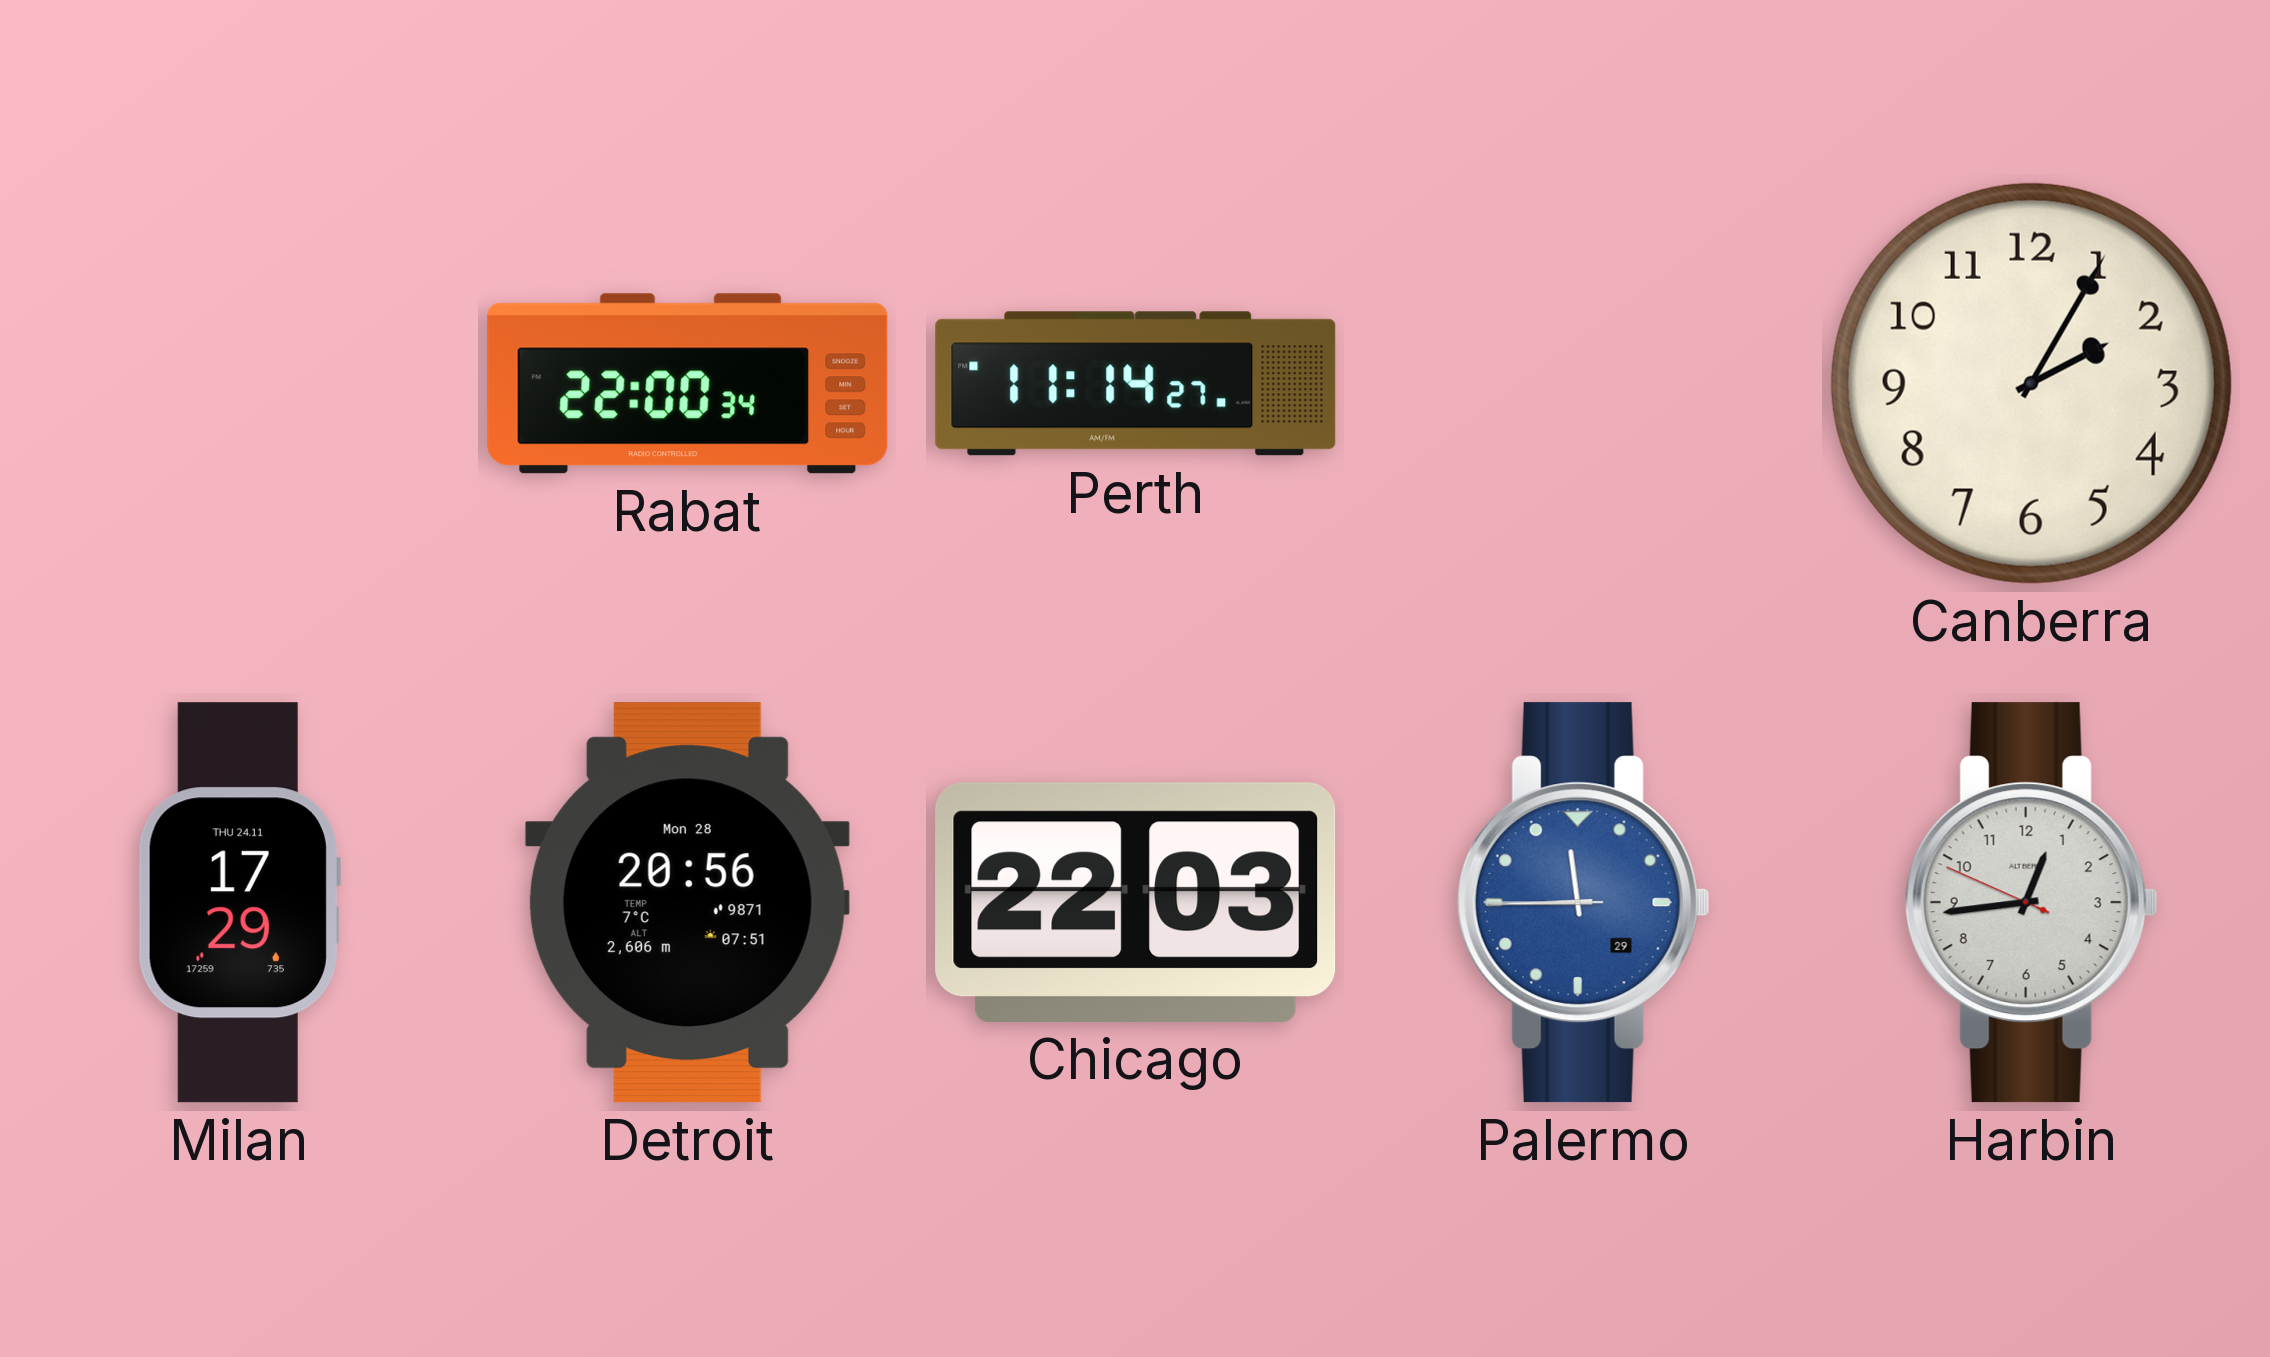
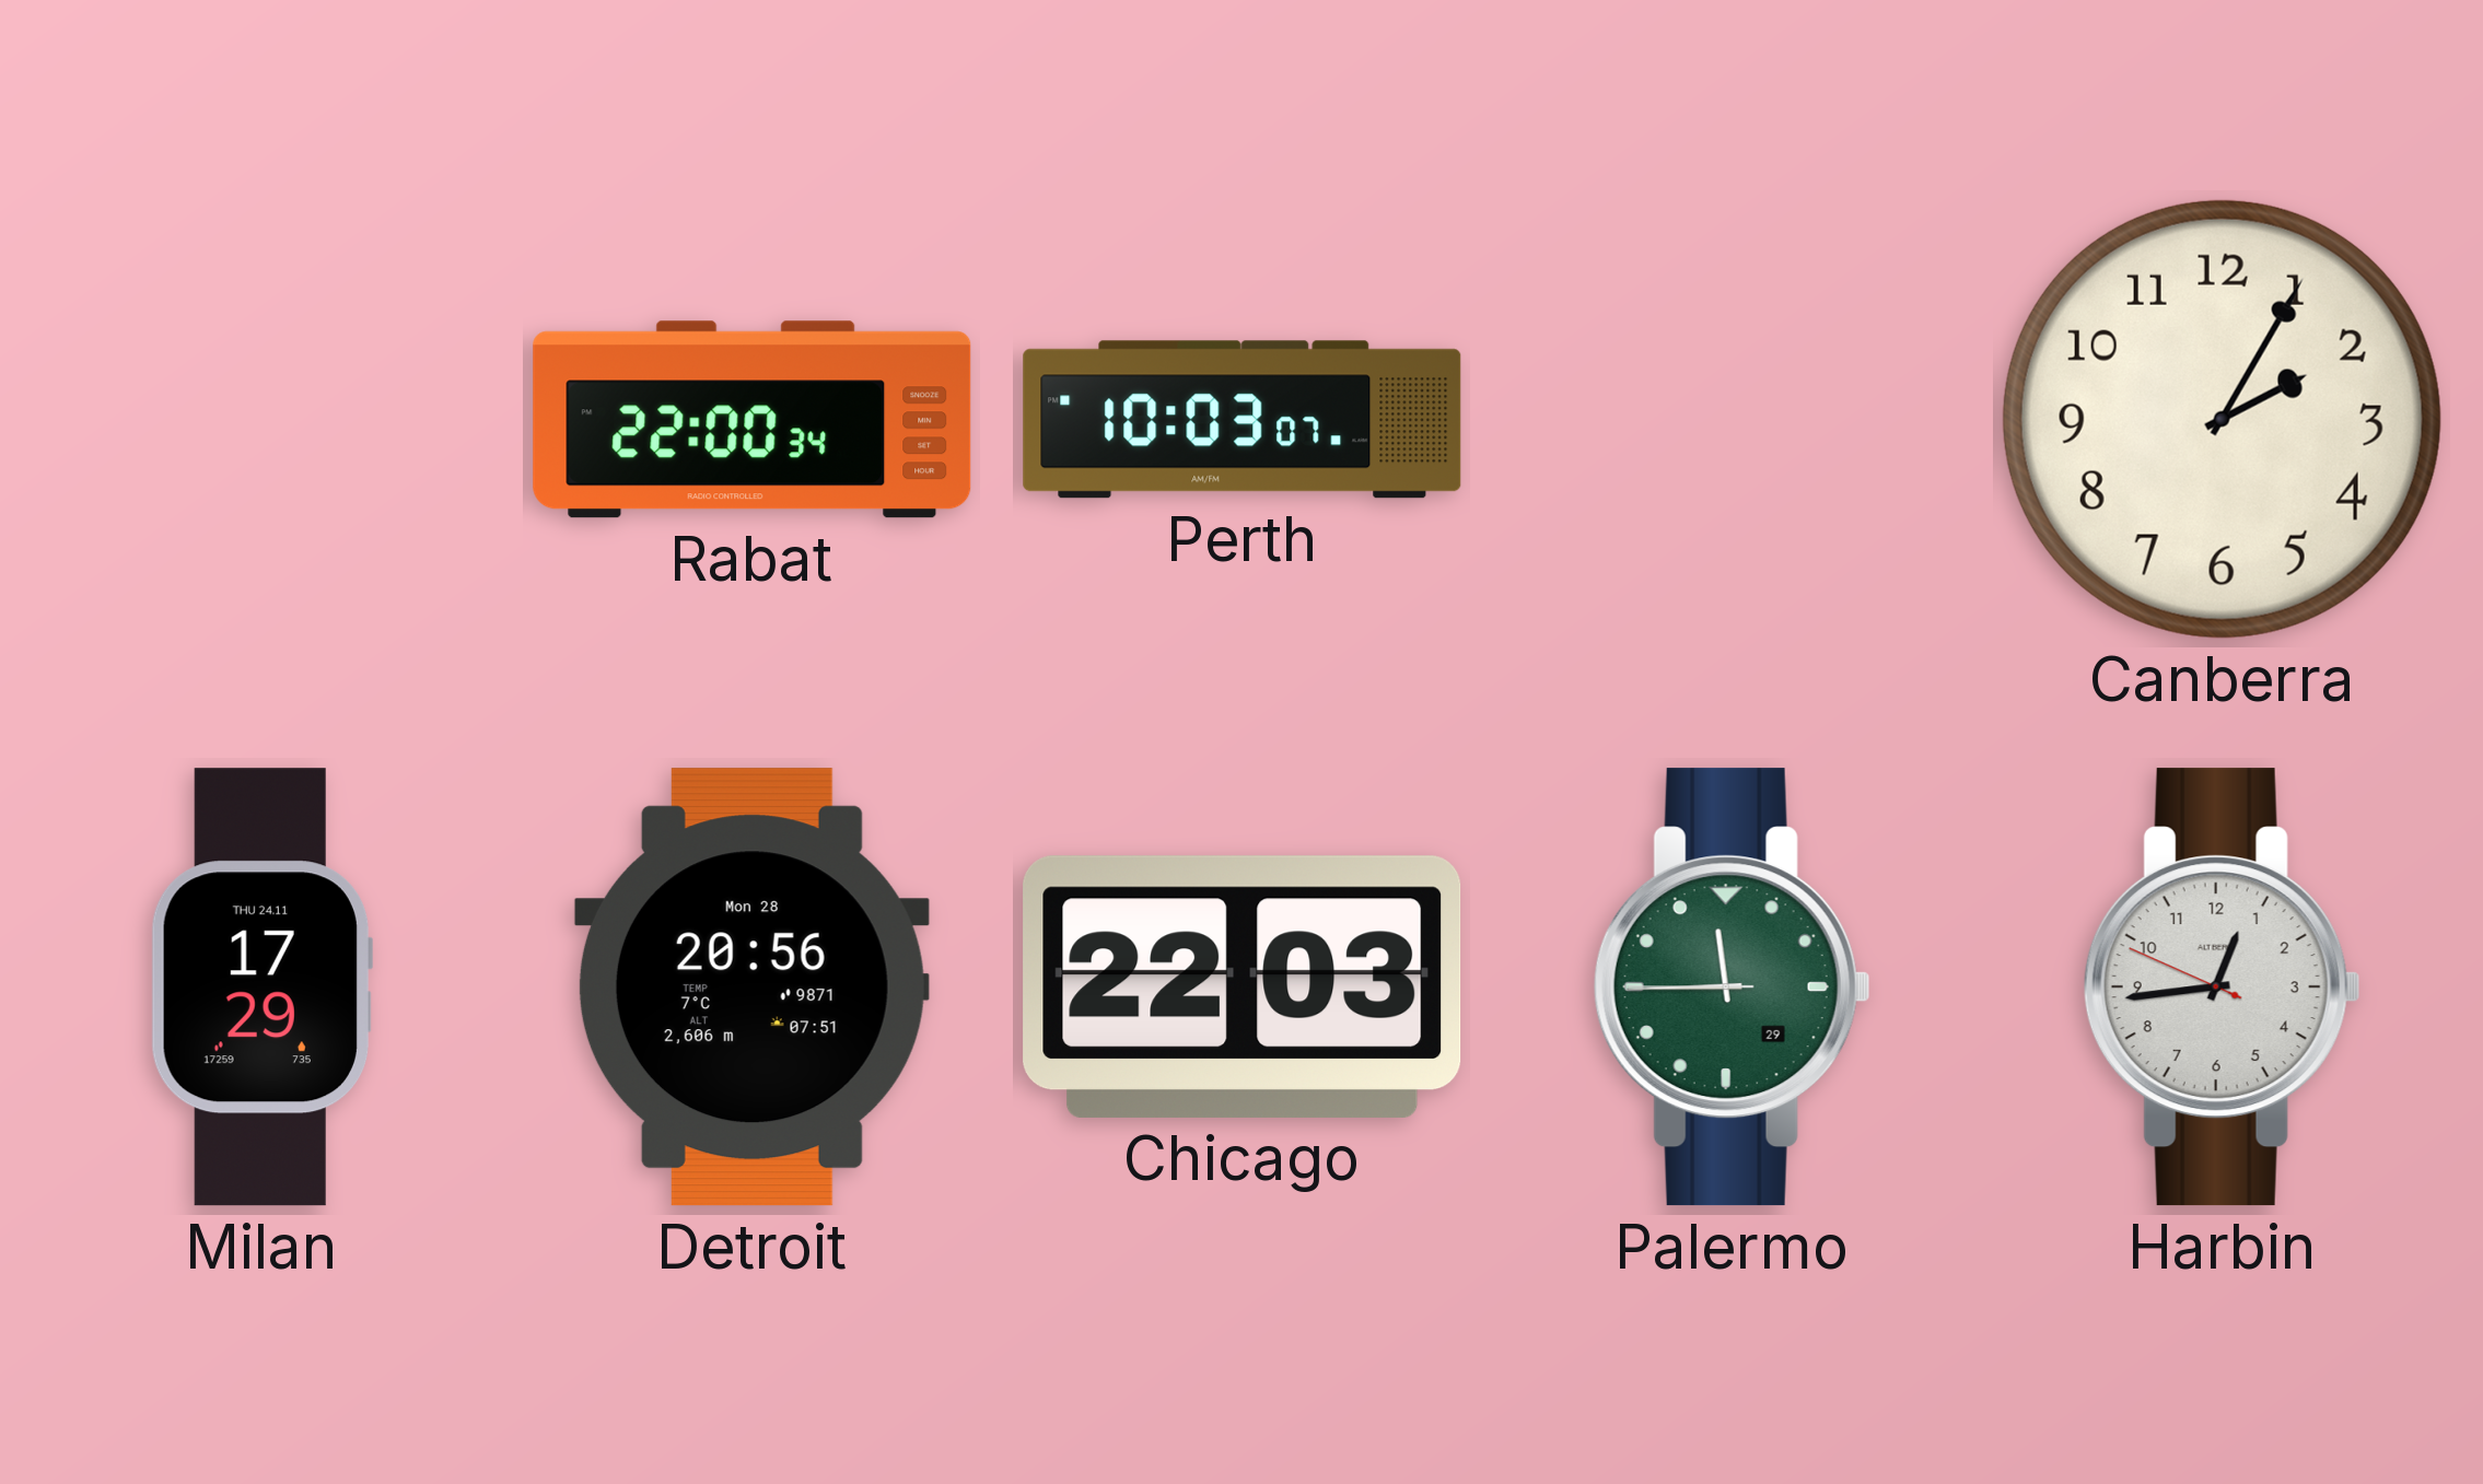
Perth: 11:14 -> 10:03
Palermo dial: blue -> green
